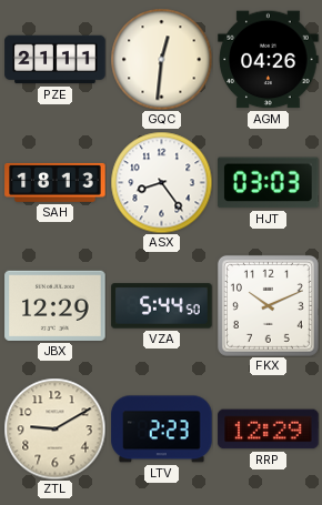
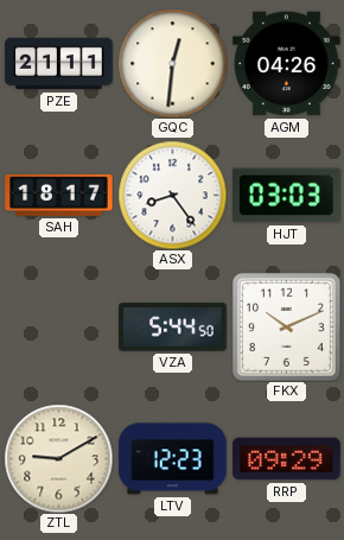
SAH: 18:13 -> 18:17
JBX: 12:29 -> none
LTV: 2:23 -> 12:23
RRP: 12:29 -> 09:29
